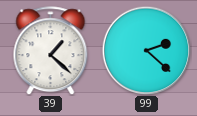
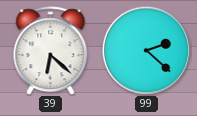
39: 1:22 -> 6:22
